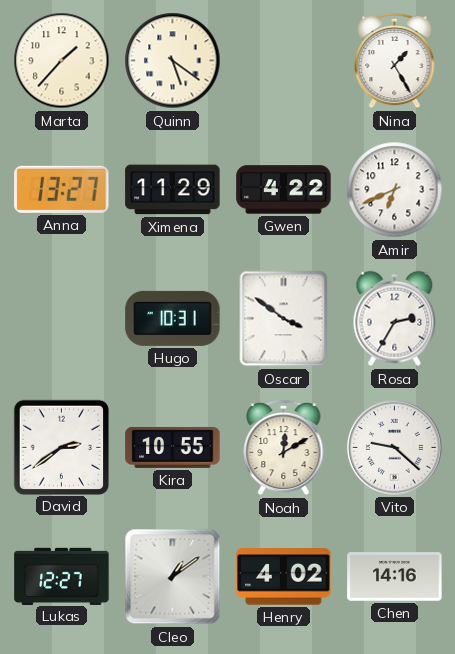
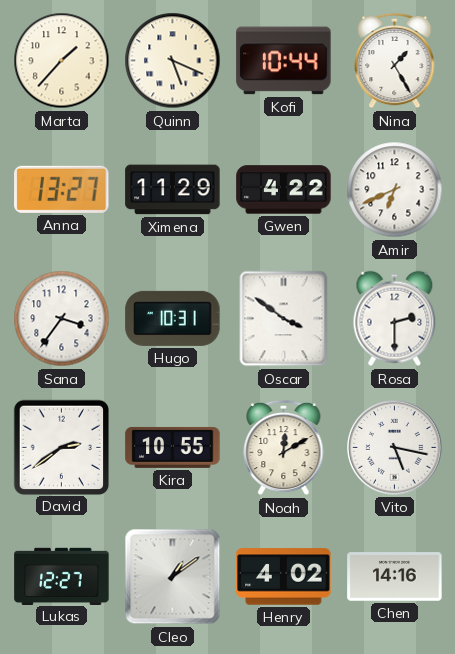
Quinn: 5:21 -> 5:19
Kofi: none -> 10:44
Sana: none -> 3:36
Rosa: 2:35 -> 2:30
Vito: 9:22 -> 5:17
